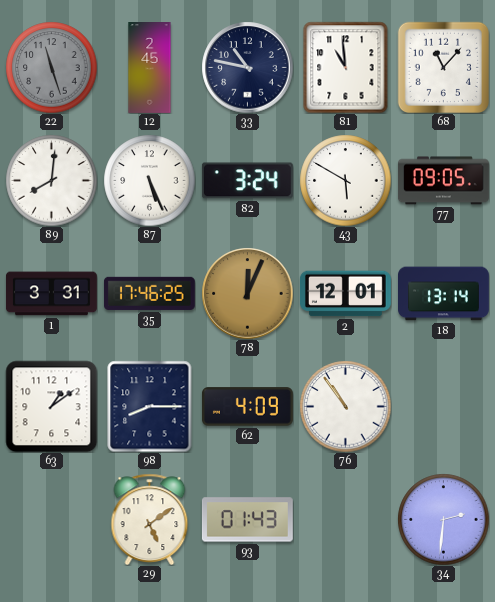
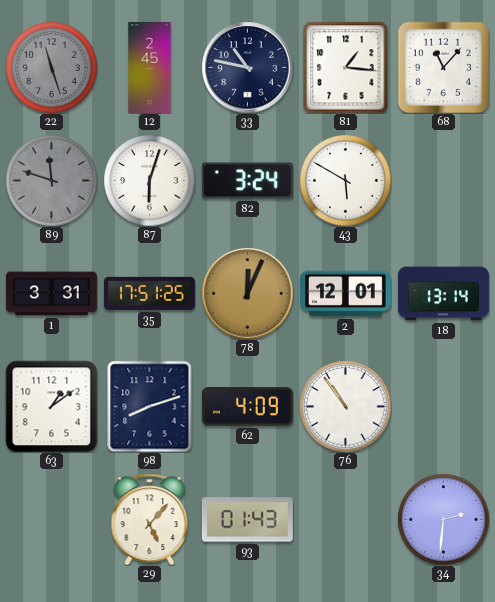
81: 10:59 -> 1:16
89: 8:01 -> 11:48
89 dial: white -> grey
87: 5:26 -> 6:03
77: 09:05 -> none
35: 17:46 -> 17:51
98: 8:15 -> 8:12
29: 5:09 -> 5:07
